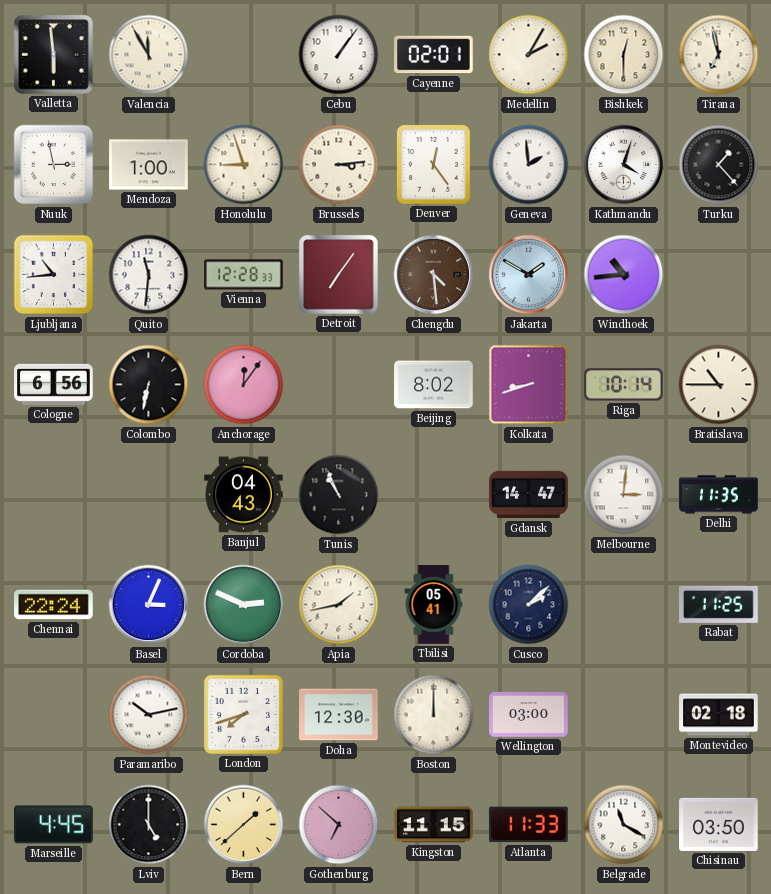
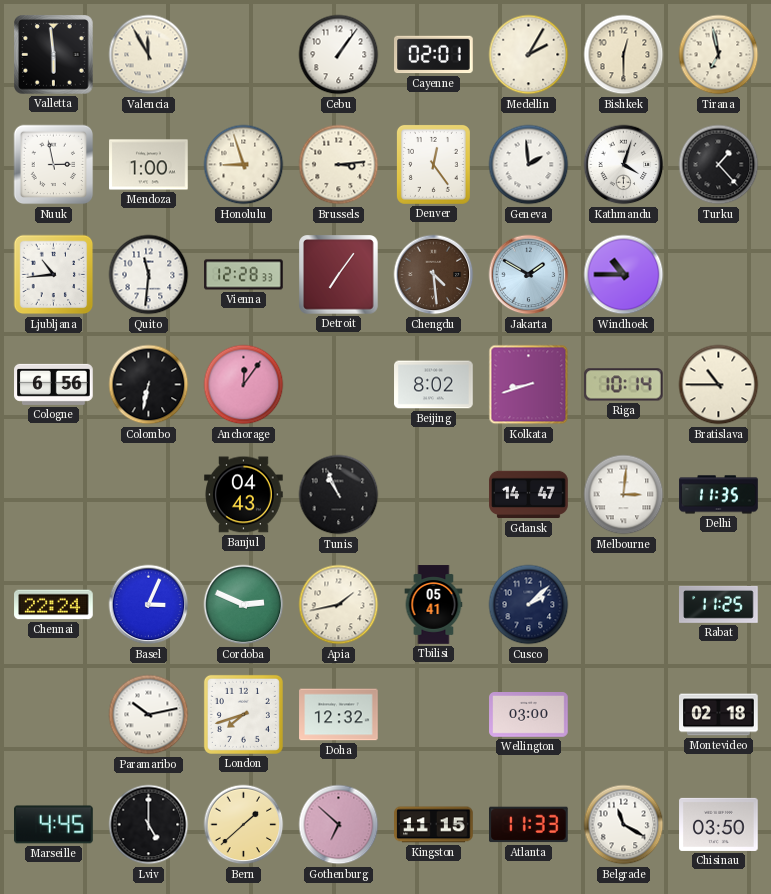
Windhoek: 10:44 -> 10:45
Doha: 12:30 -> 12:32
Boston: 12:00 -> none
